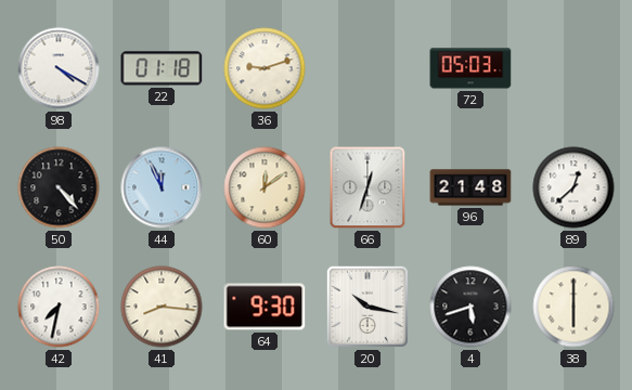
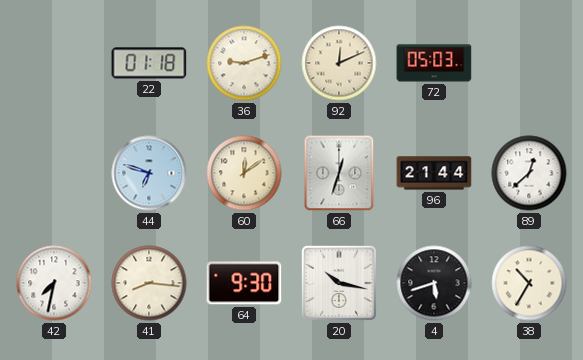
98: 4:20 -> none
92: none -> 12:11
50: 4:23 -> none
44: 11:56 -> 6:48
96: 21:48 -> 21:44
38: 6:00 -> 10:35
